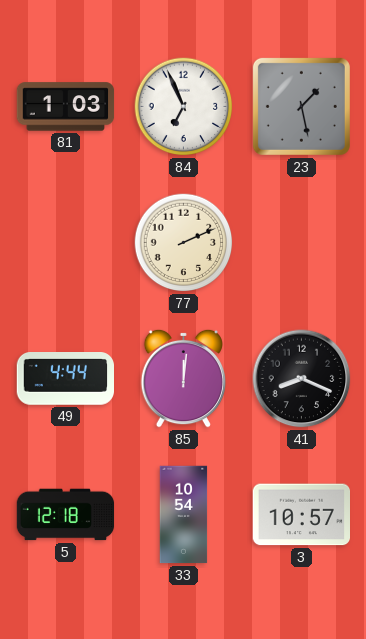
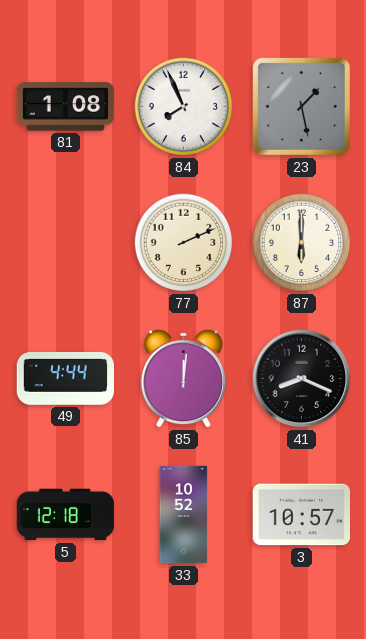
81: 1:03 -> 1:08
84: 6:56 -> 7:56
87: none -> 6:00
33: 10:54 -> 10:52
